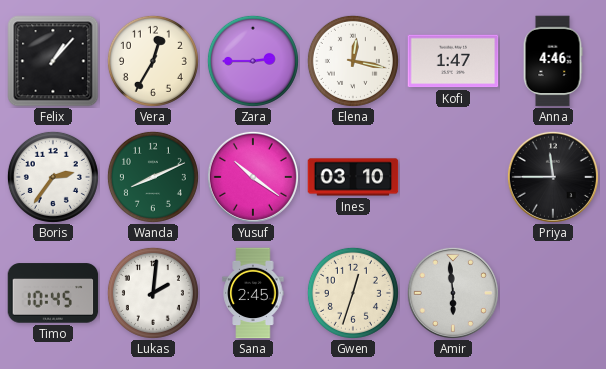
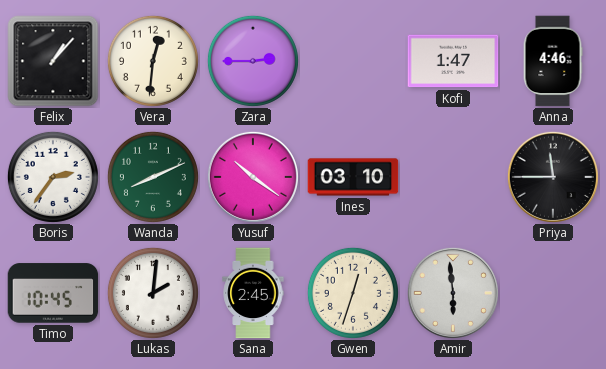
Vera: 12:35 -> 12:31
Elena: 12:17 -> none
